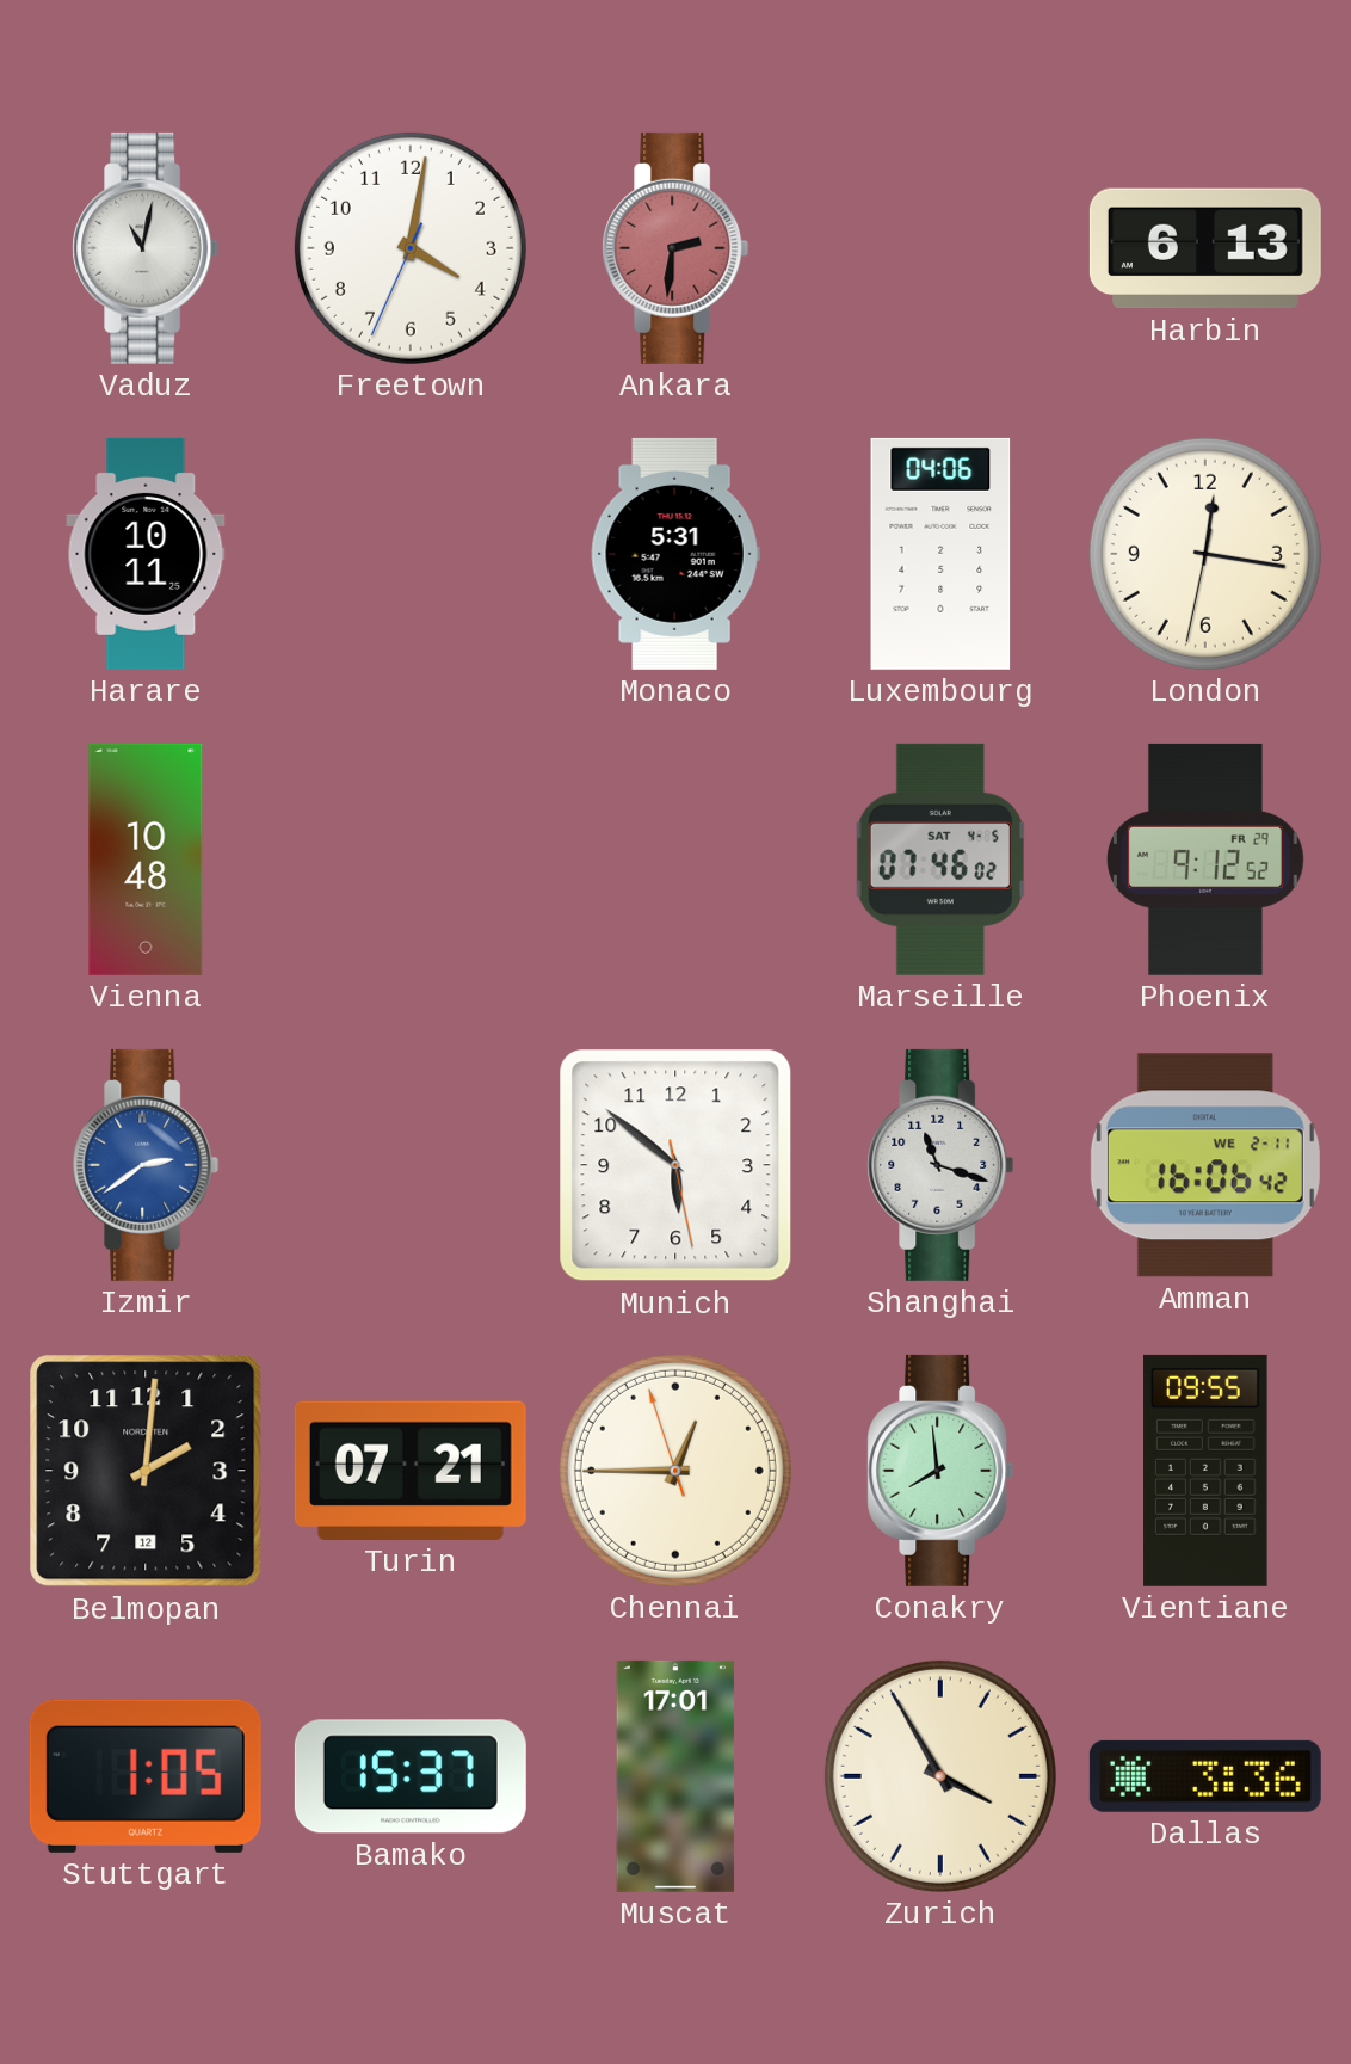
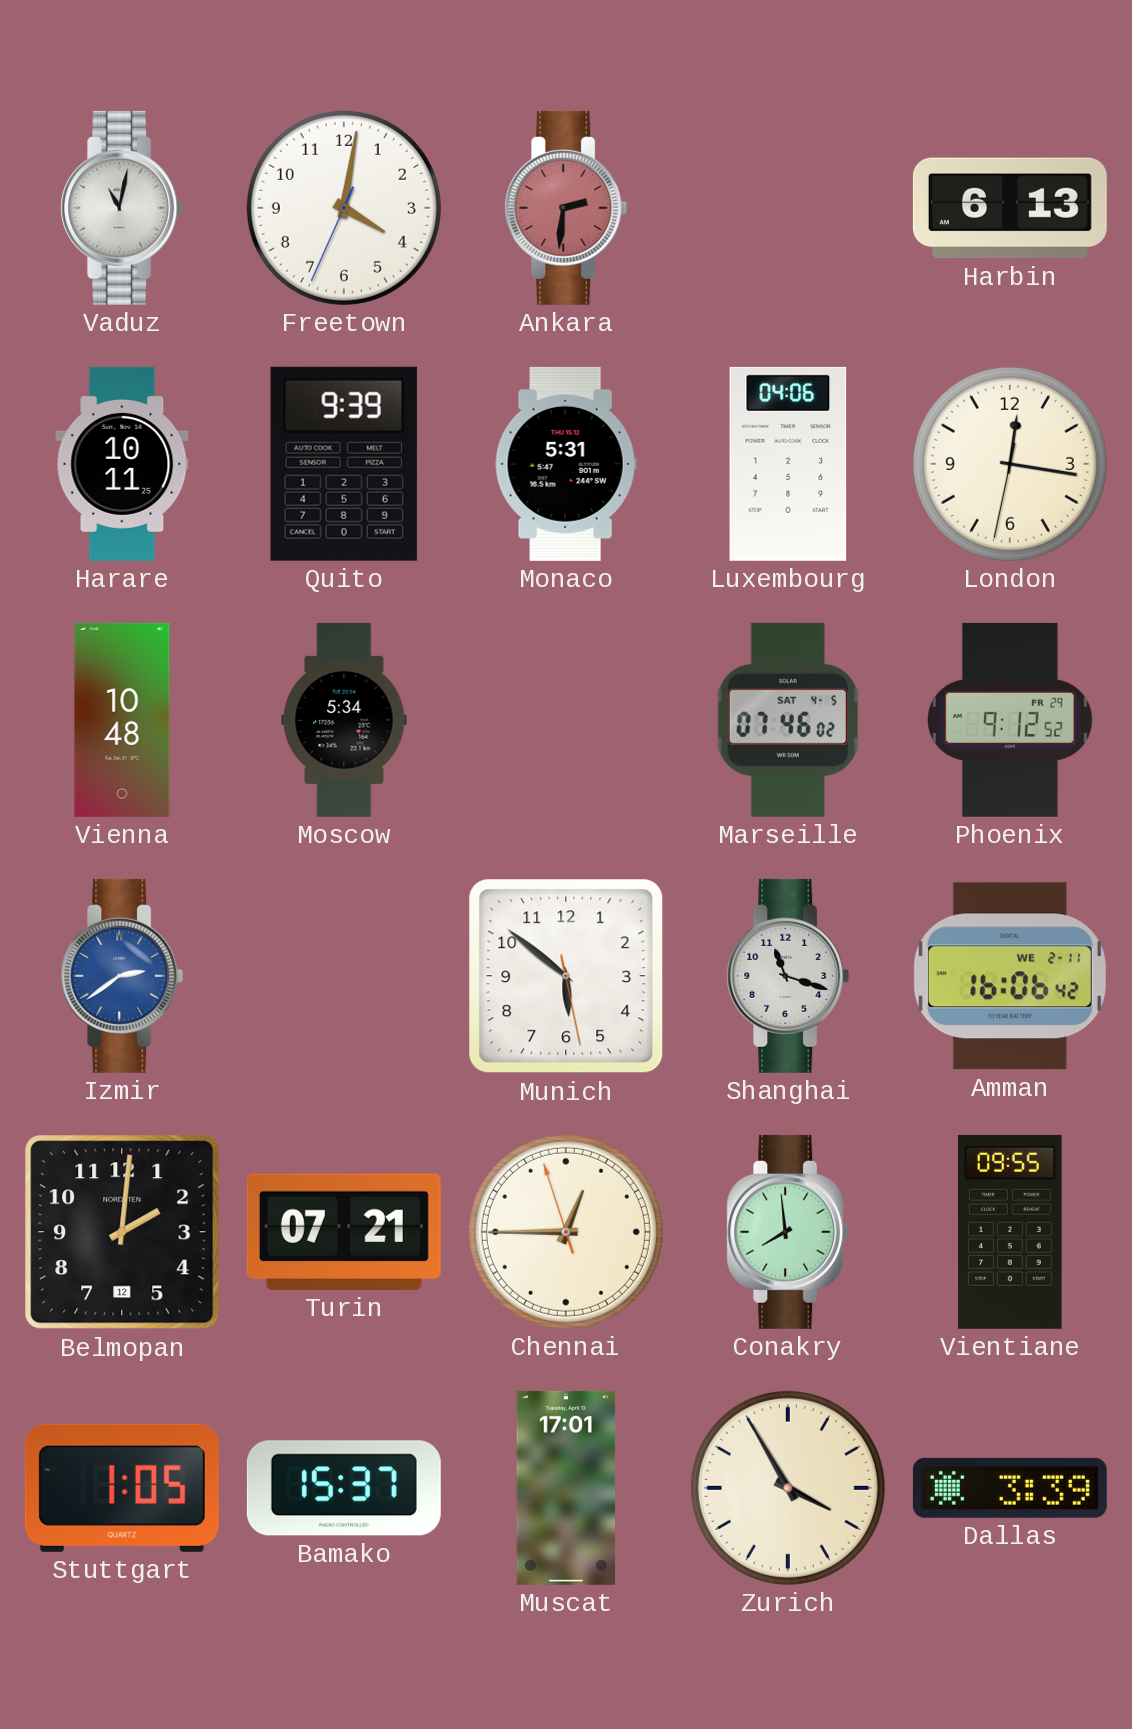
Quito: none -> 9:39
Moscow: none -> 5:34
Dallas: 3:36 -> 3:39
